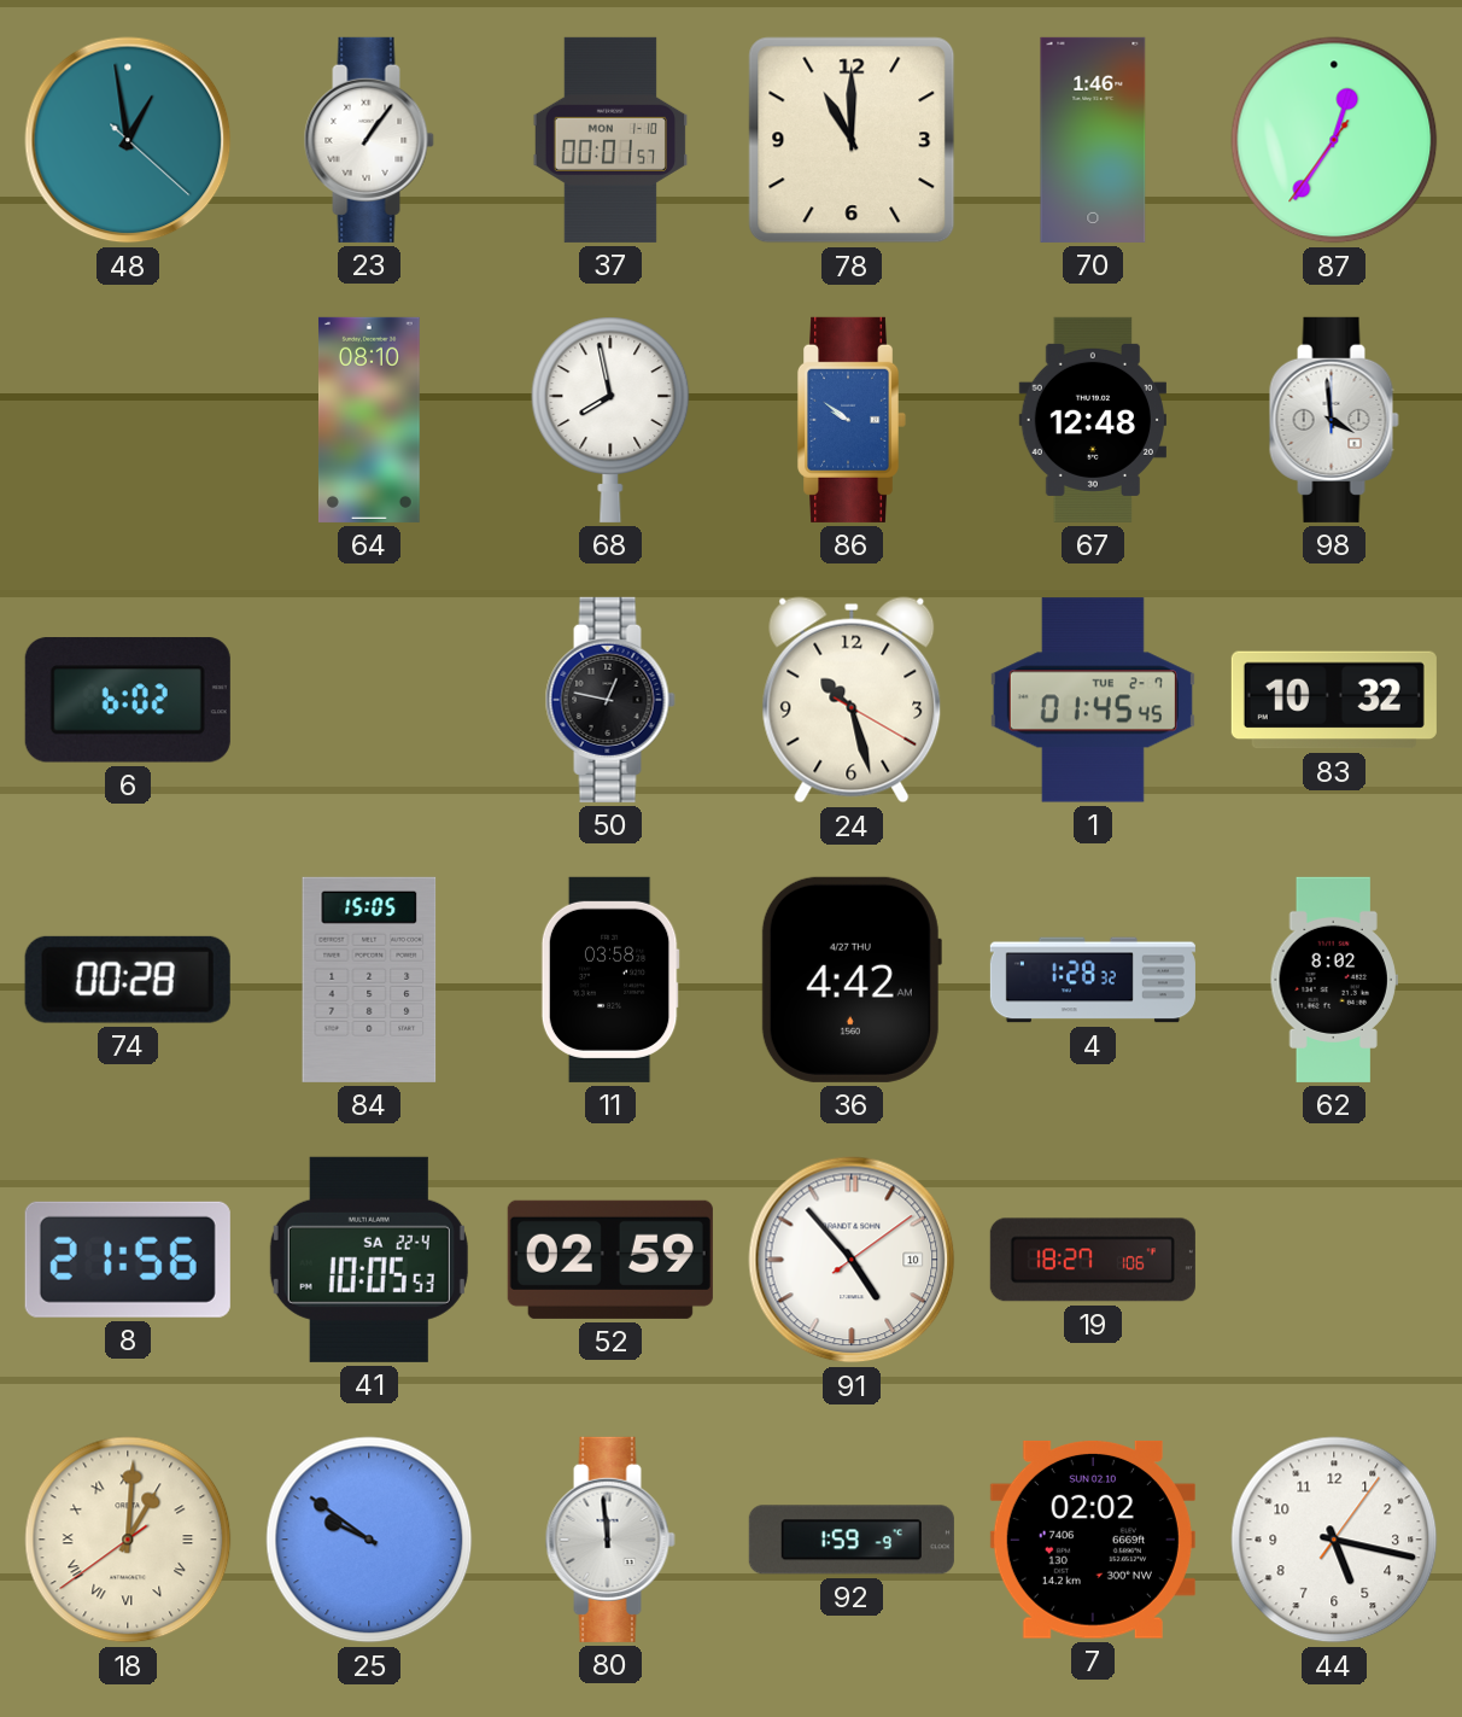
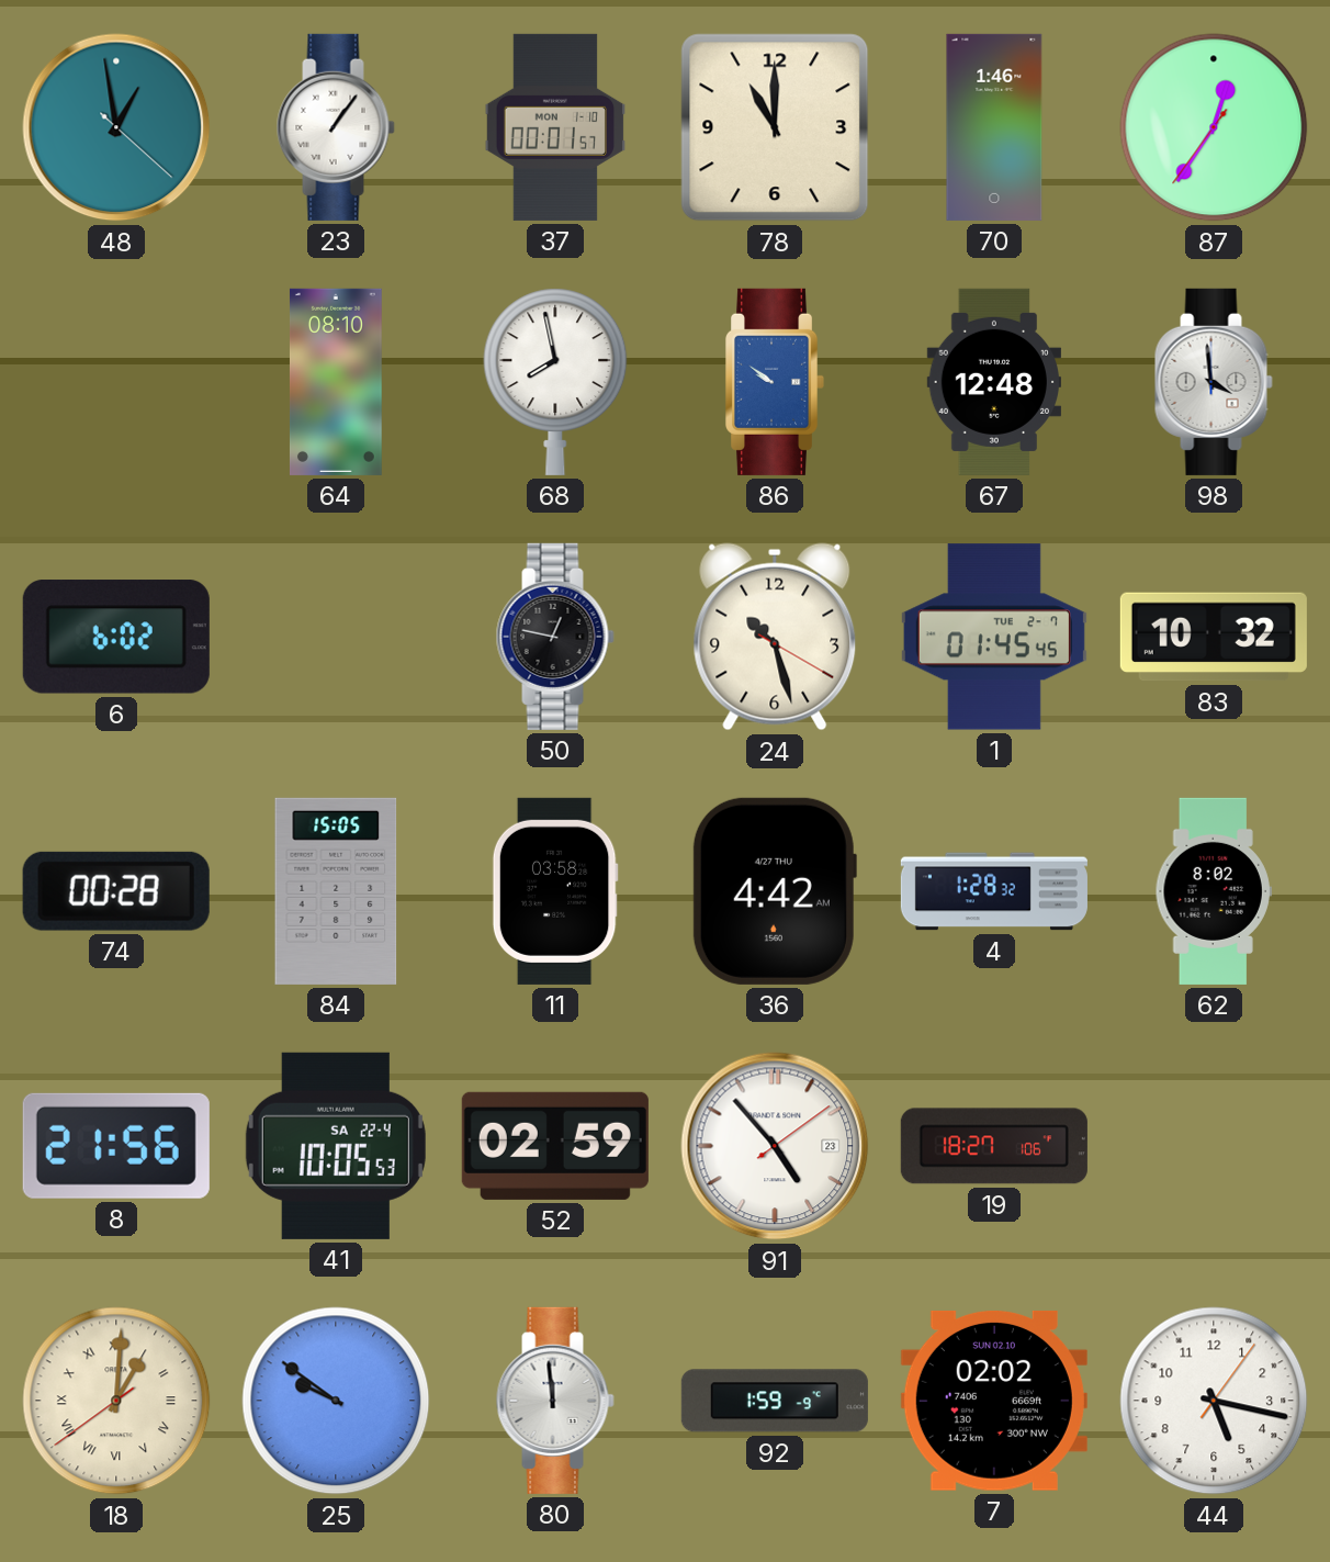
91 date: 10 -> 23
